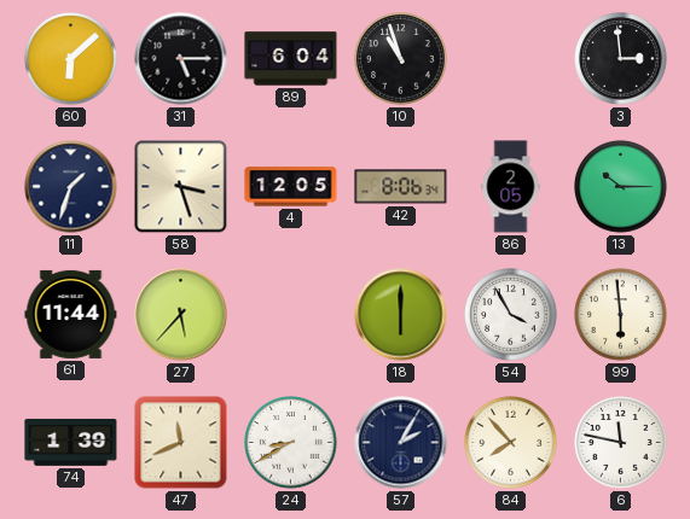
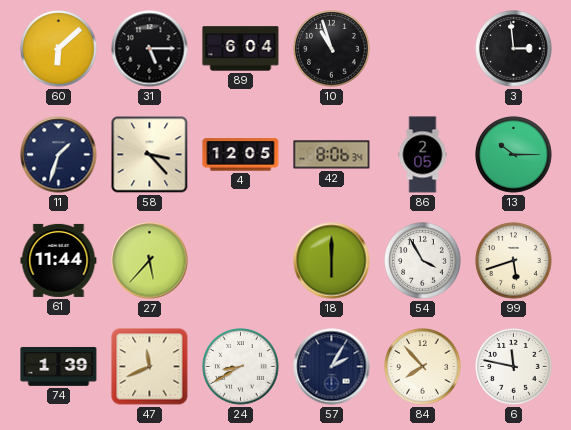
58: 3:27 -> 3:23
99: 5:59 -> 5:42
